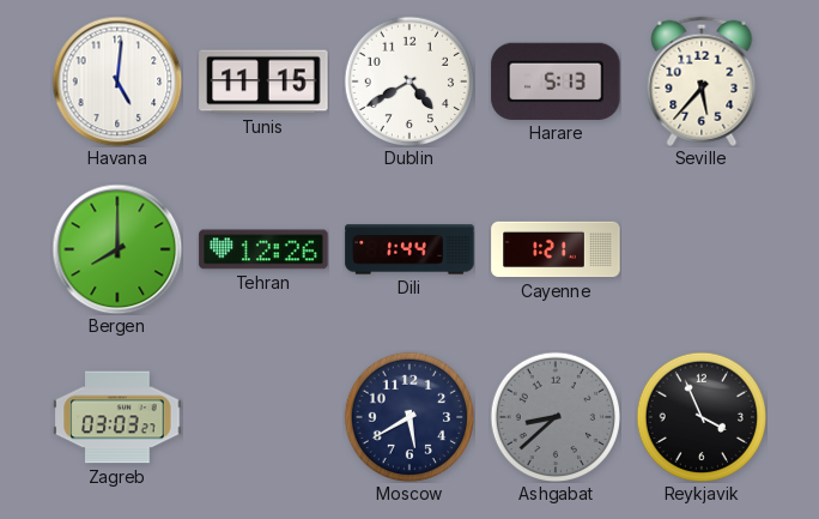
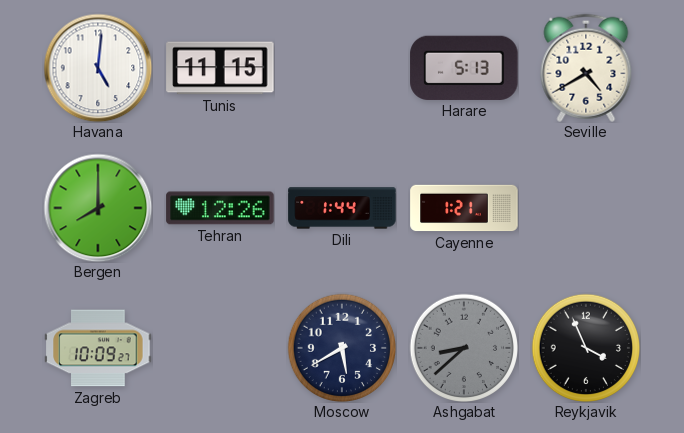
Dublin: 4:40 -> none
Seville: 5:37 -> 4:40
Zagreb: 03:03 -> 10:09
